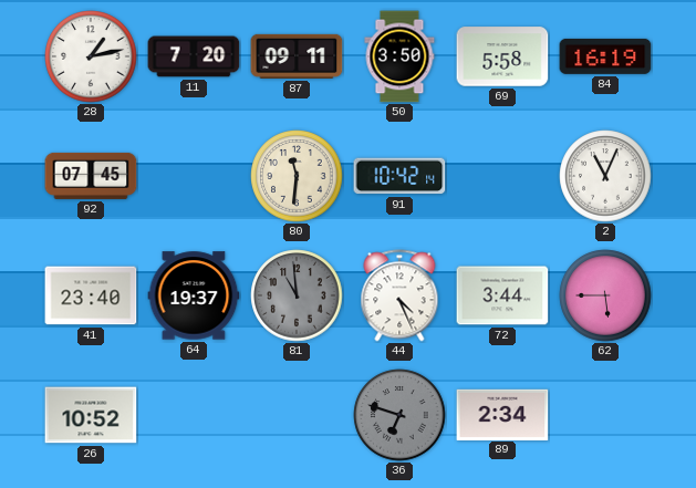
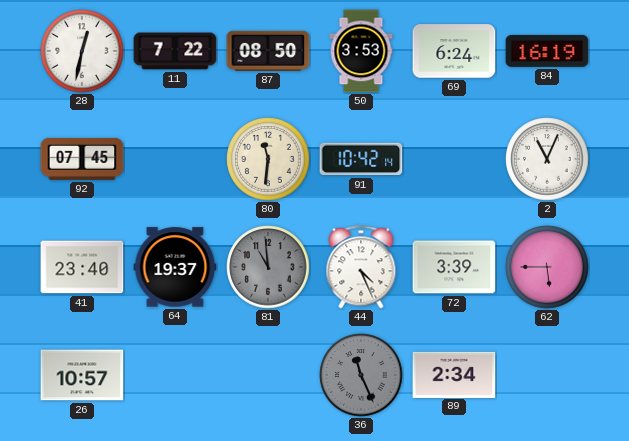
28: 1:13 -> 12:32
11: 7:20 -> 7:22
87: 09:11 -> 08:50
50: 3:50 -> 3:53
69: 5:58 -> 6:24
72: 3:44 -> 3:39
26: 10:52 -> 10:57
36: 6:48 -> 11:26
